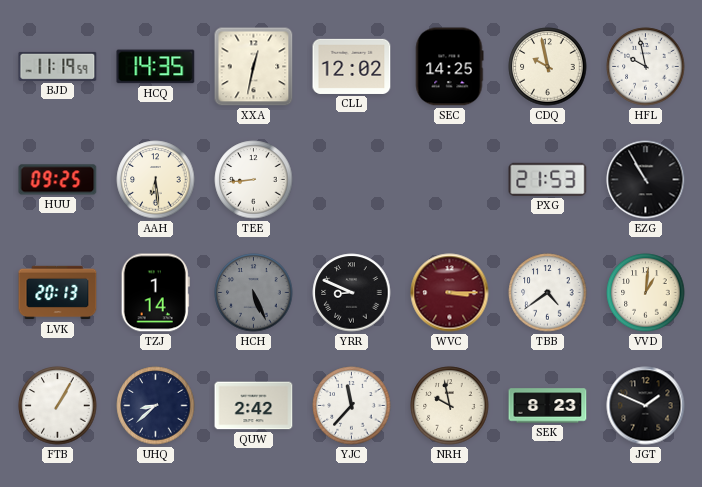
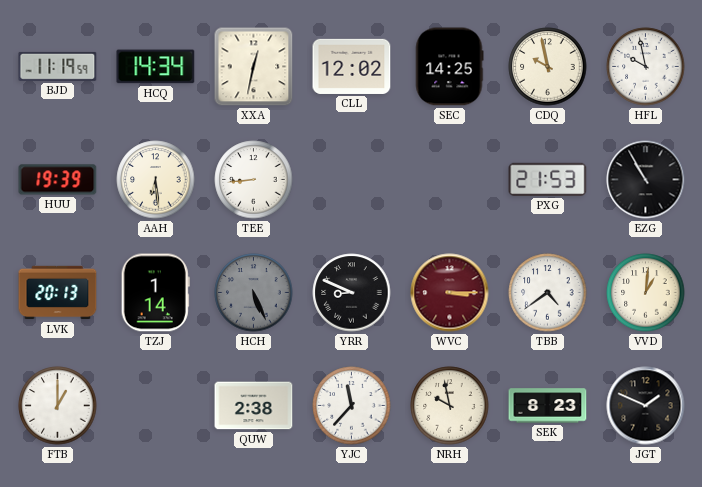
HCQ: 14:35 -> 14:34
HUU: 09:25 -> 19:39
FTB: 1:05 -> 1:00
UHQ: 8:38 -> none
QUW: 2:42 -> 2:38
